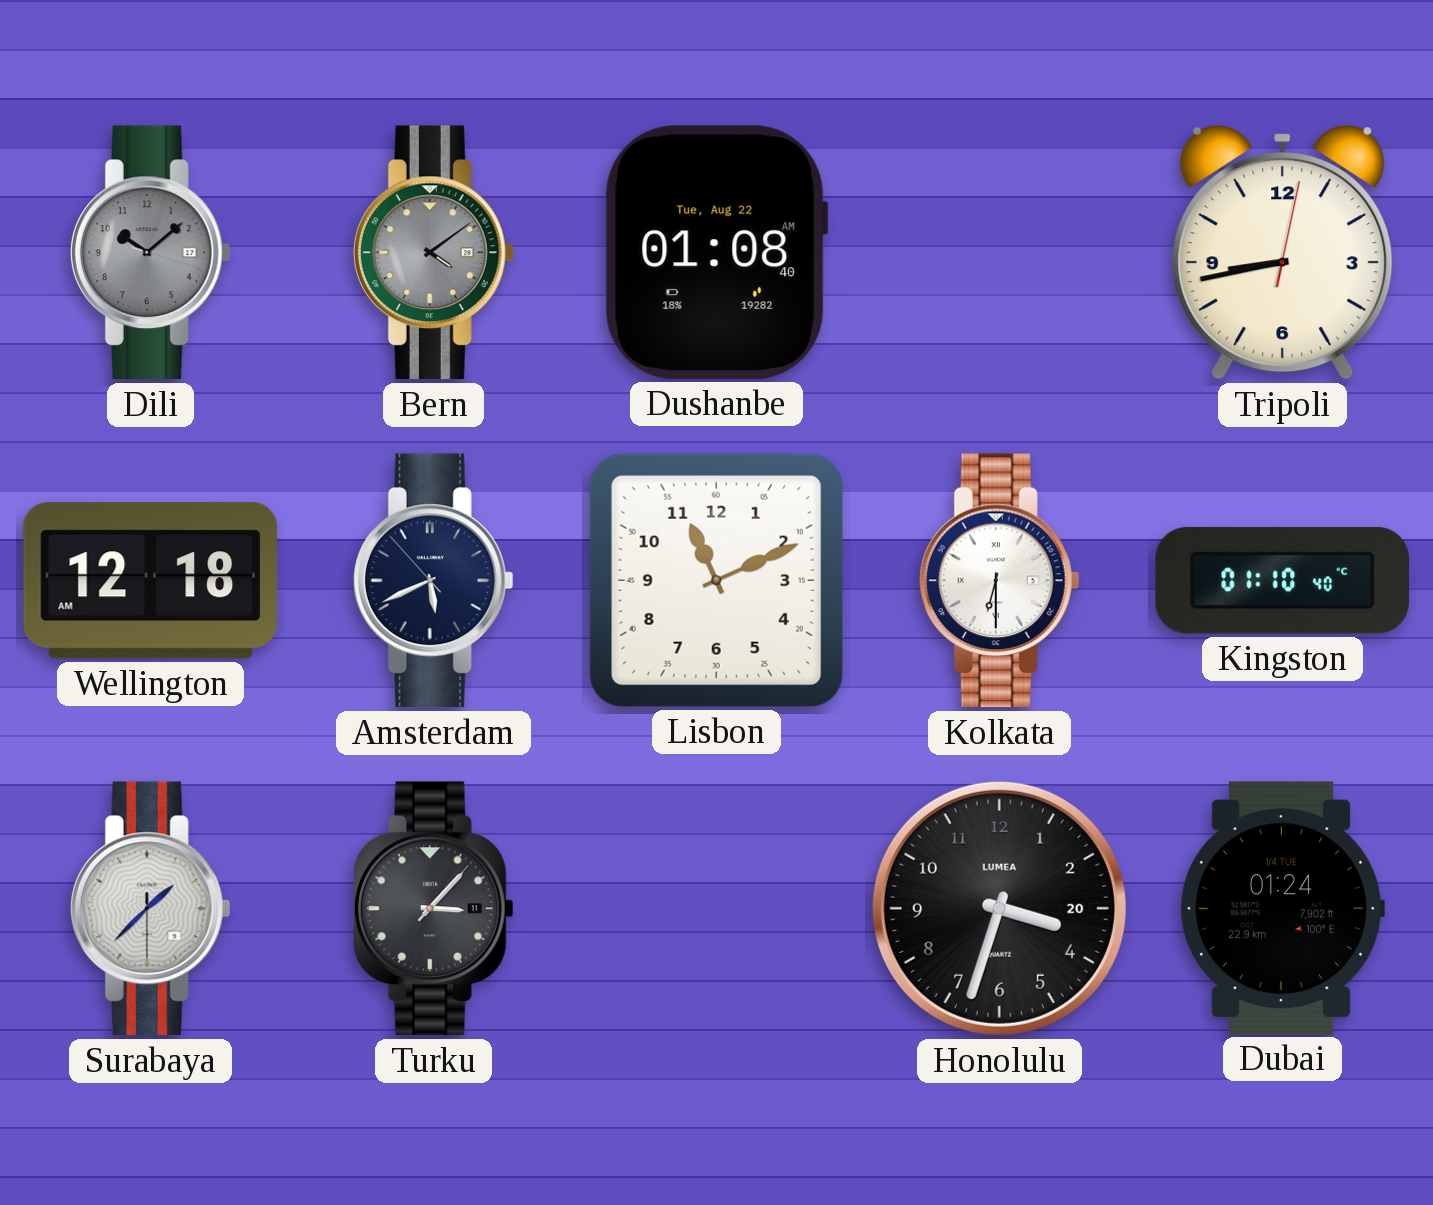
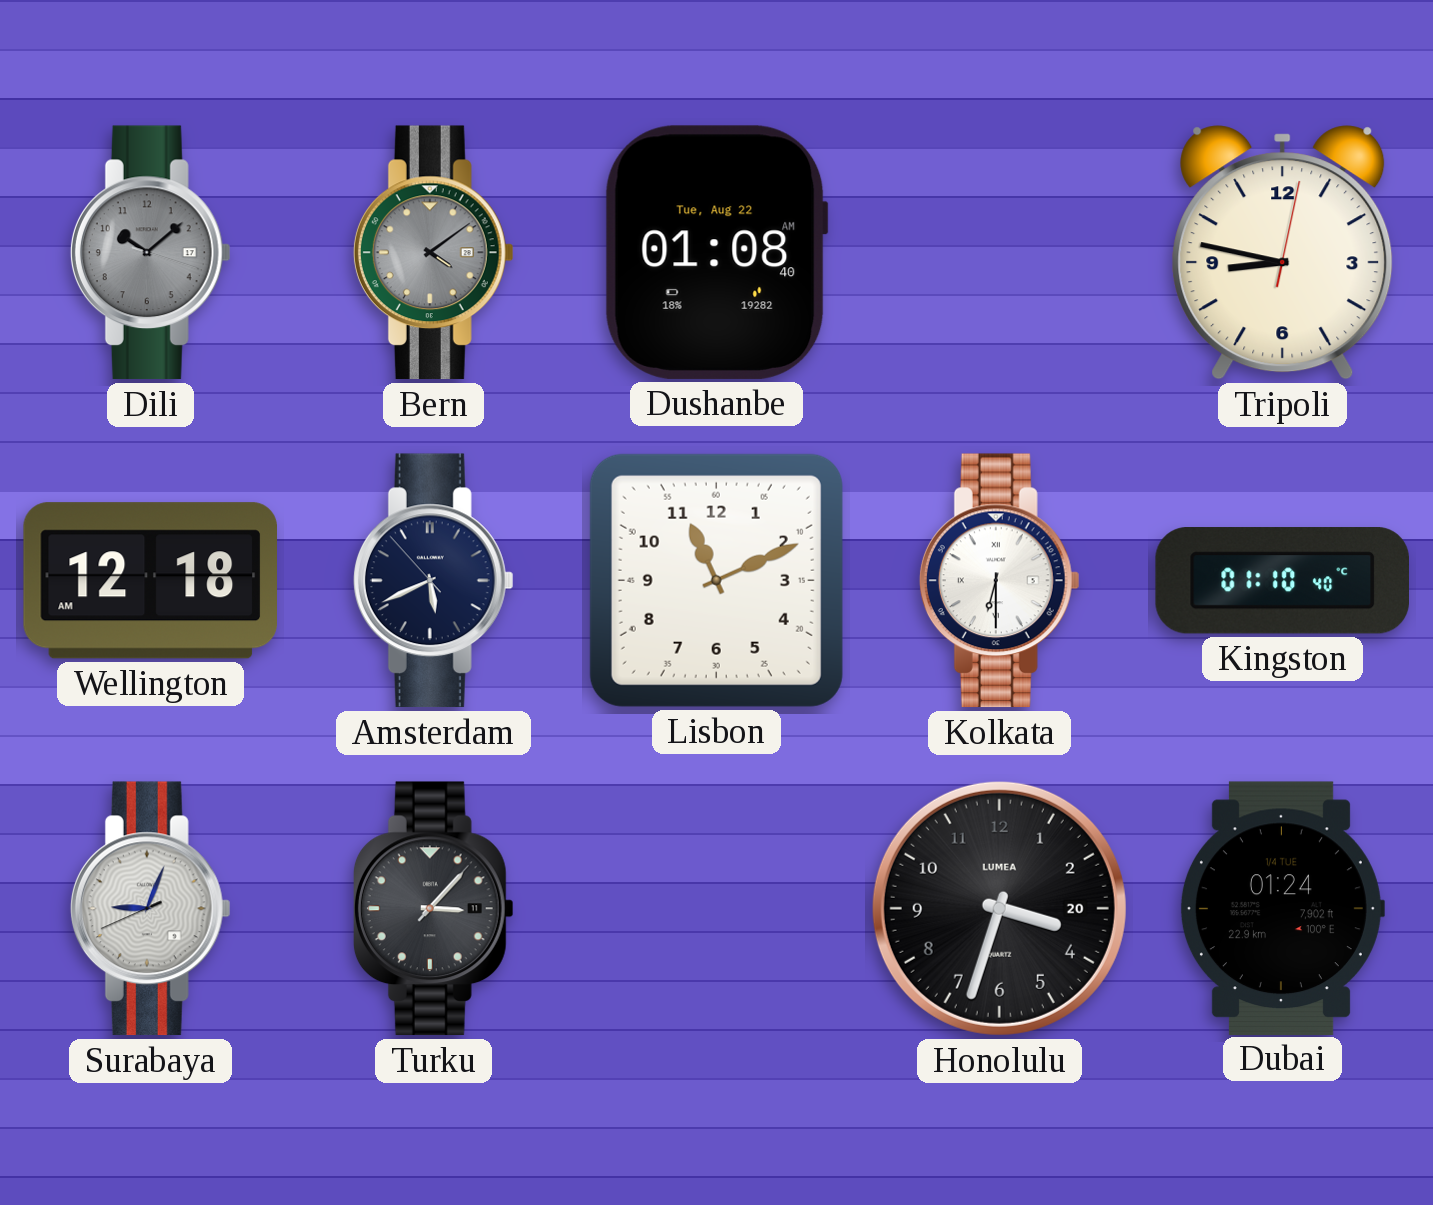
Tripoli: 8:43 -> 8:47
Surabaya: 1:37 -> 9:03
